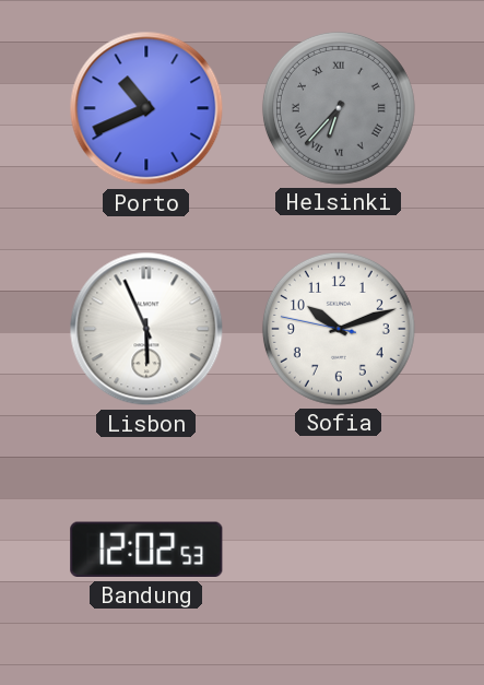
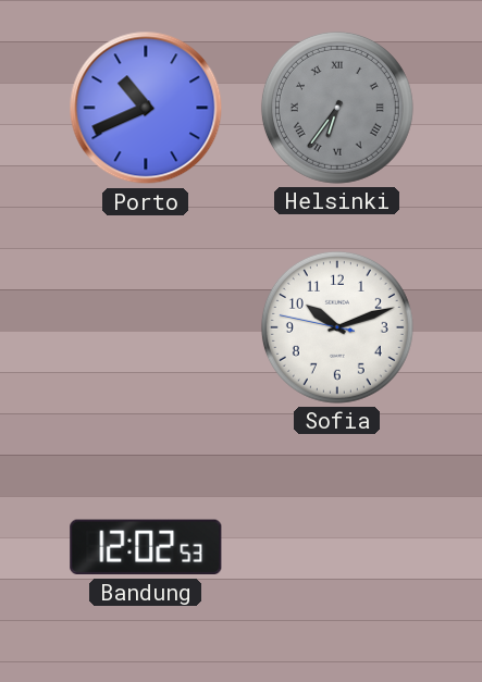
Helsinki: 6:37 -> 6:36
Lisbon: 5:56 -> none
